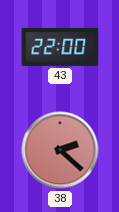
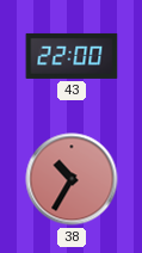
38: 2:22 -> 10:35
